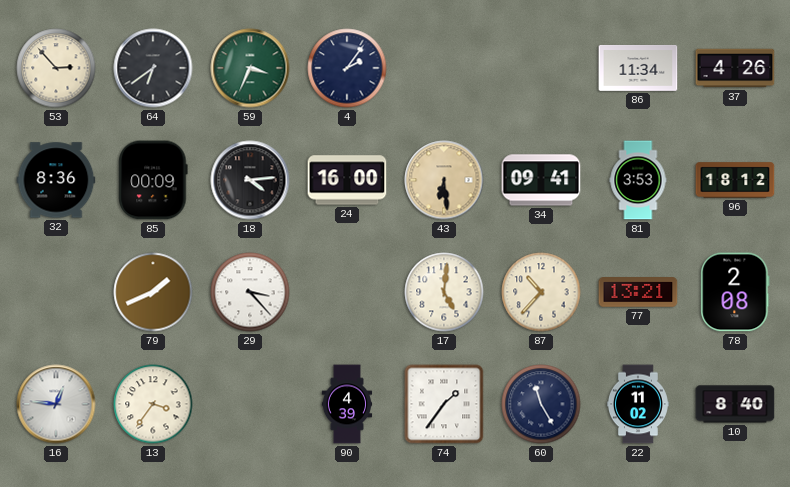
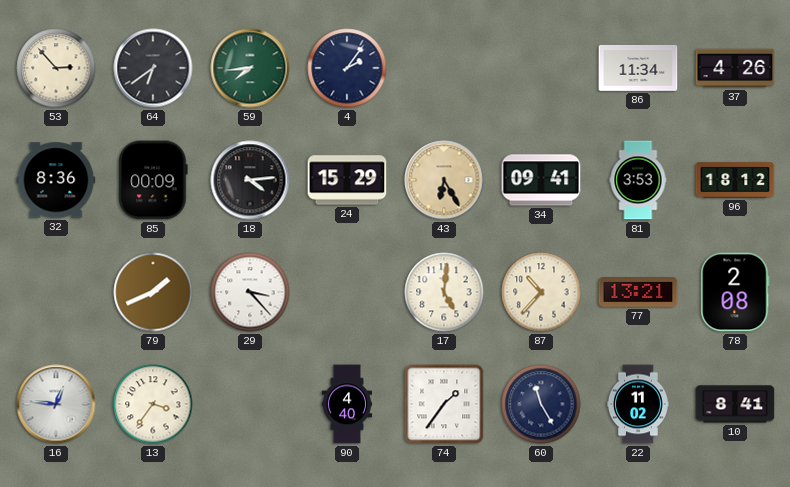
59: 3:34 -> 7:44
24: 16:00 -> 15:29
43: 6:29 -> 6:25
90: 4:39 -> 4:40
10: 8:40 -> 8:41
